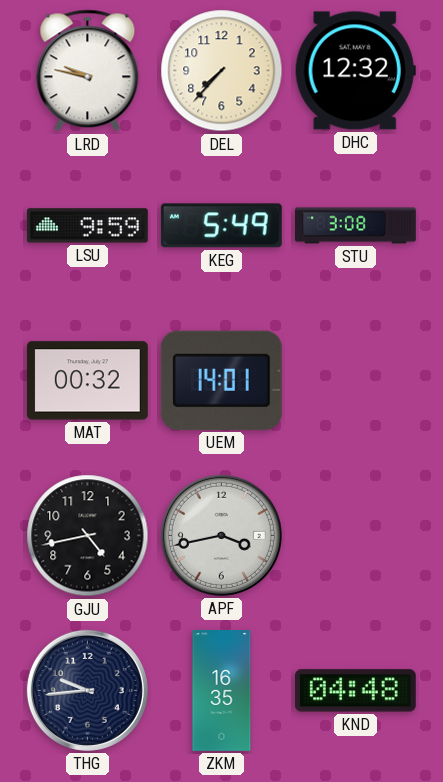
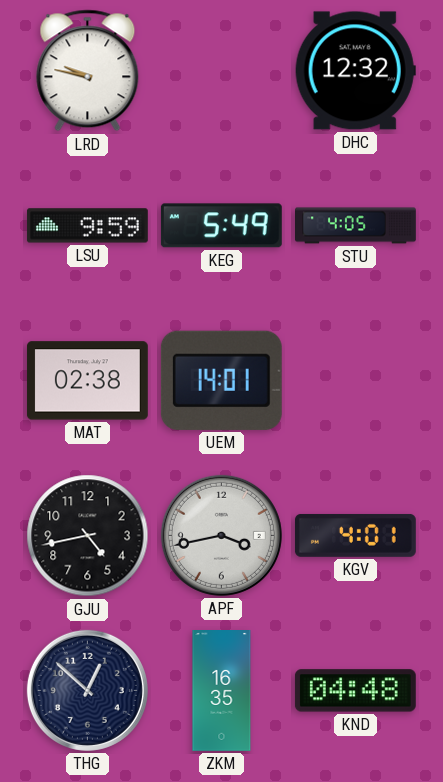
DEL: 7:37 -> none
STU: 3:08 -> 4:05
MAT: 00:32 -> 02:38
KGV: none -> 4:01
THG: 9:44 -> 12:52
